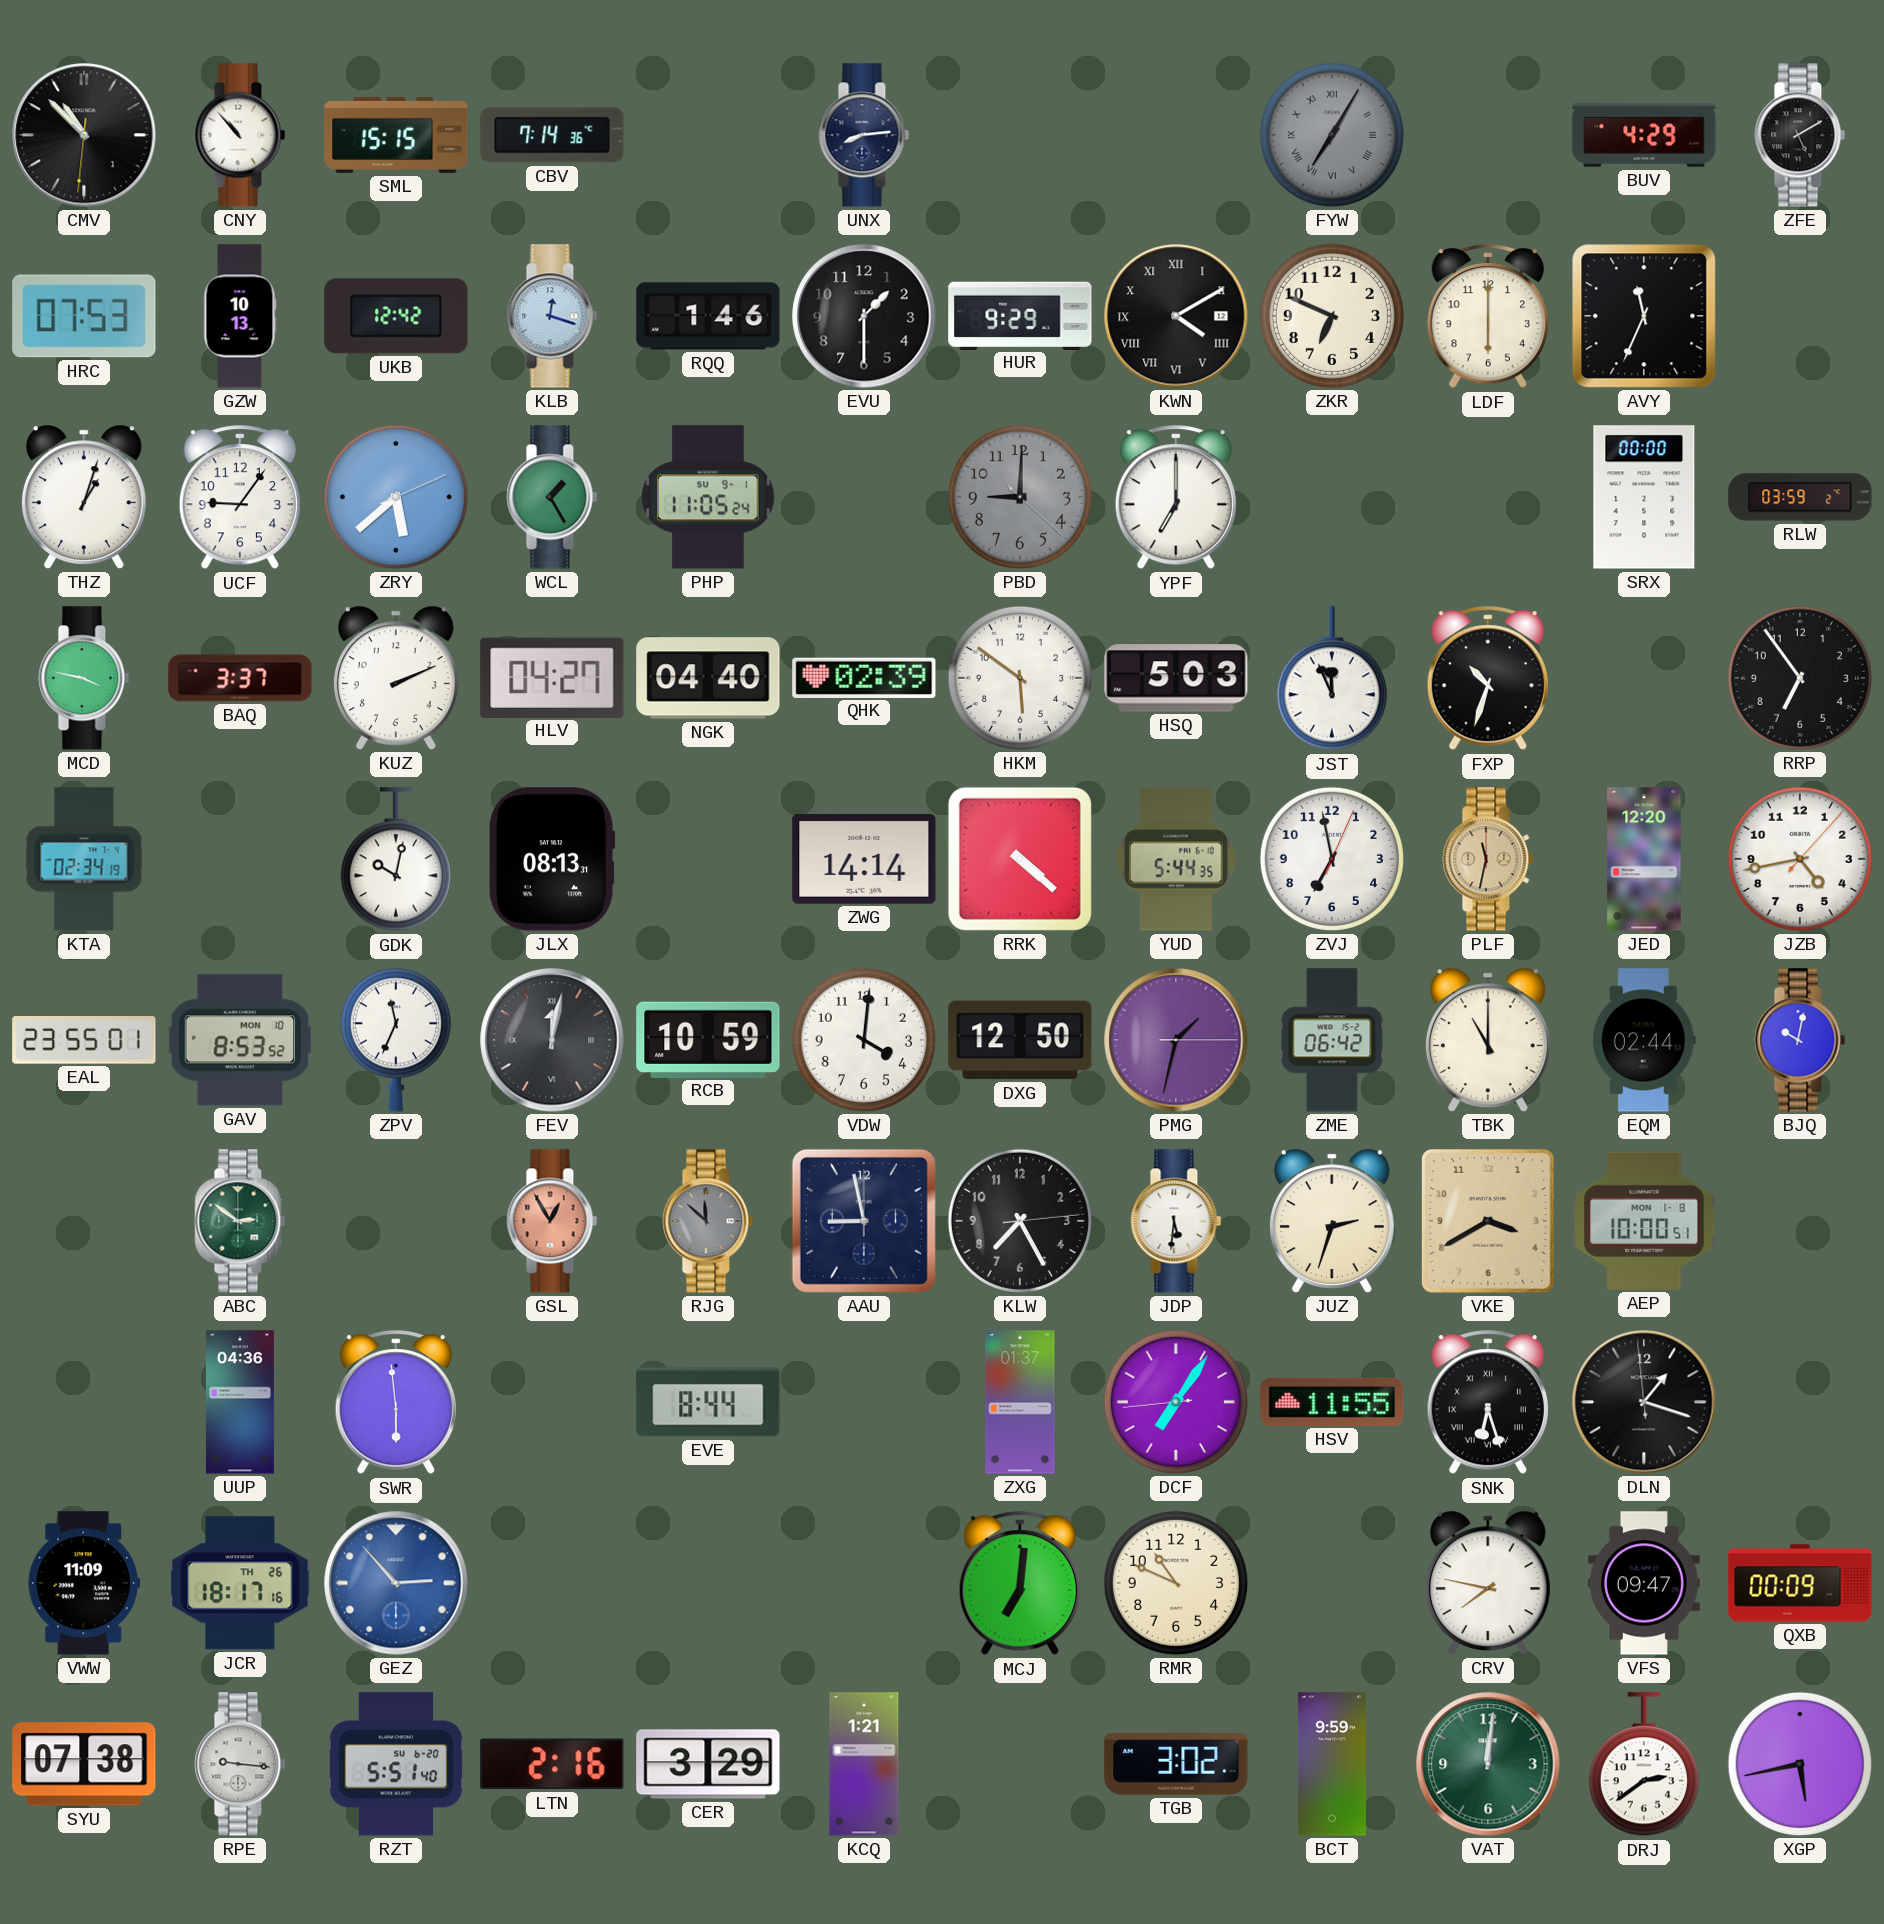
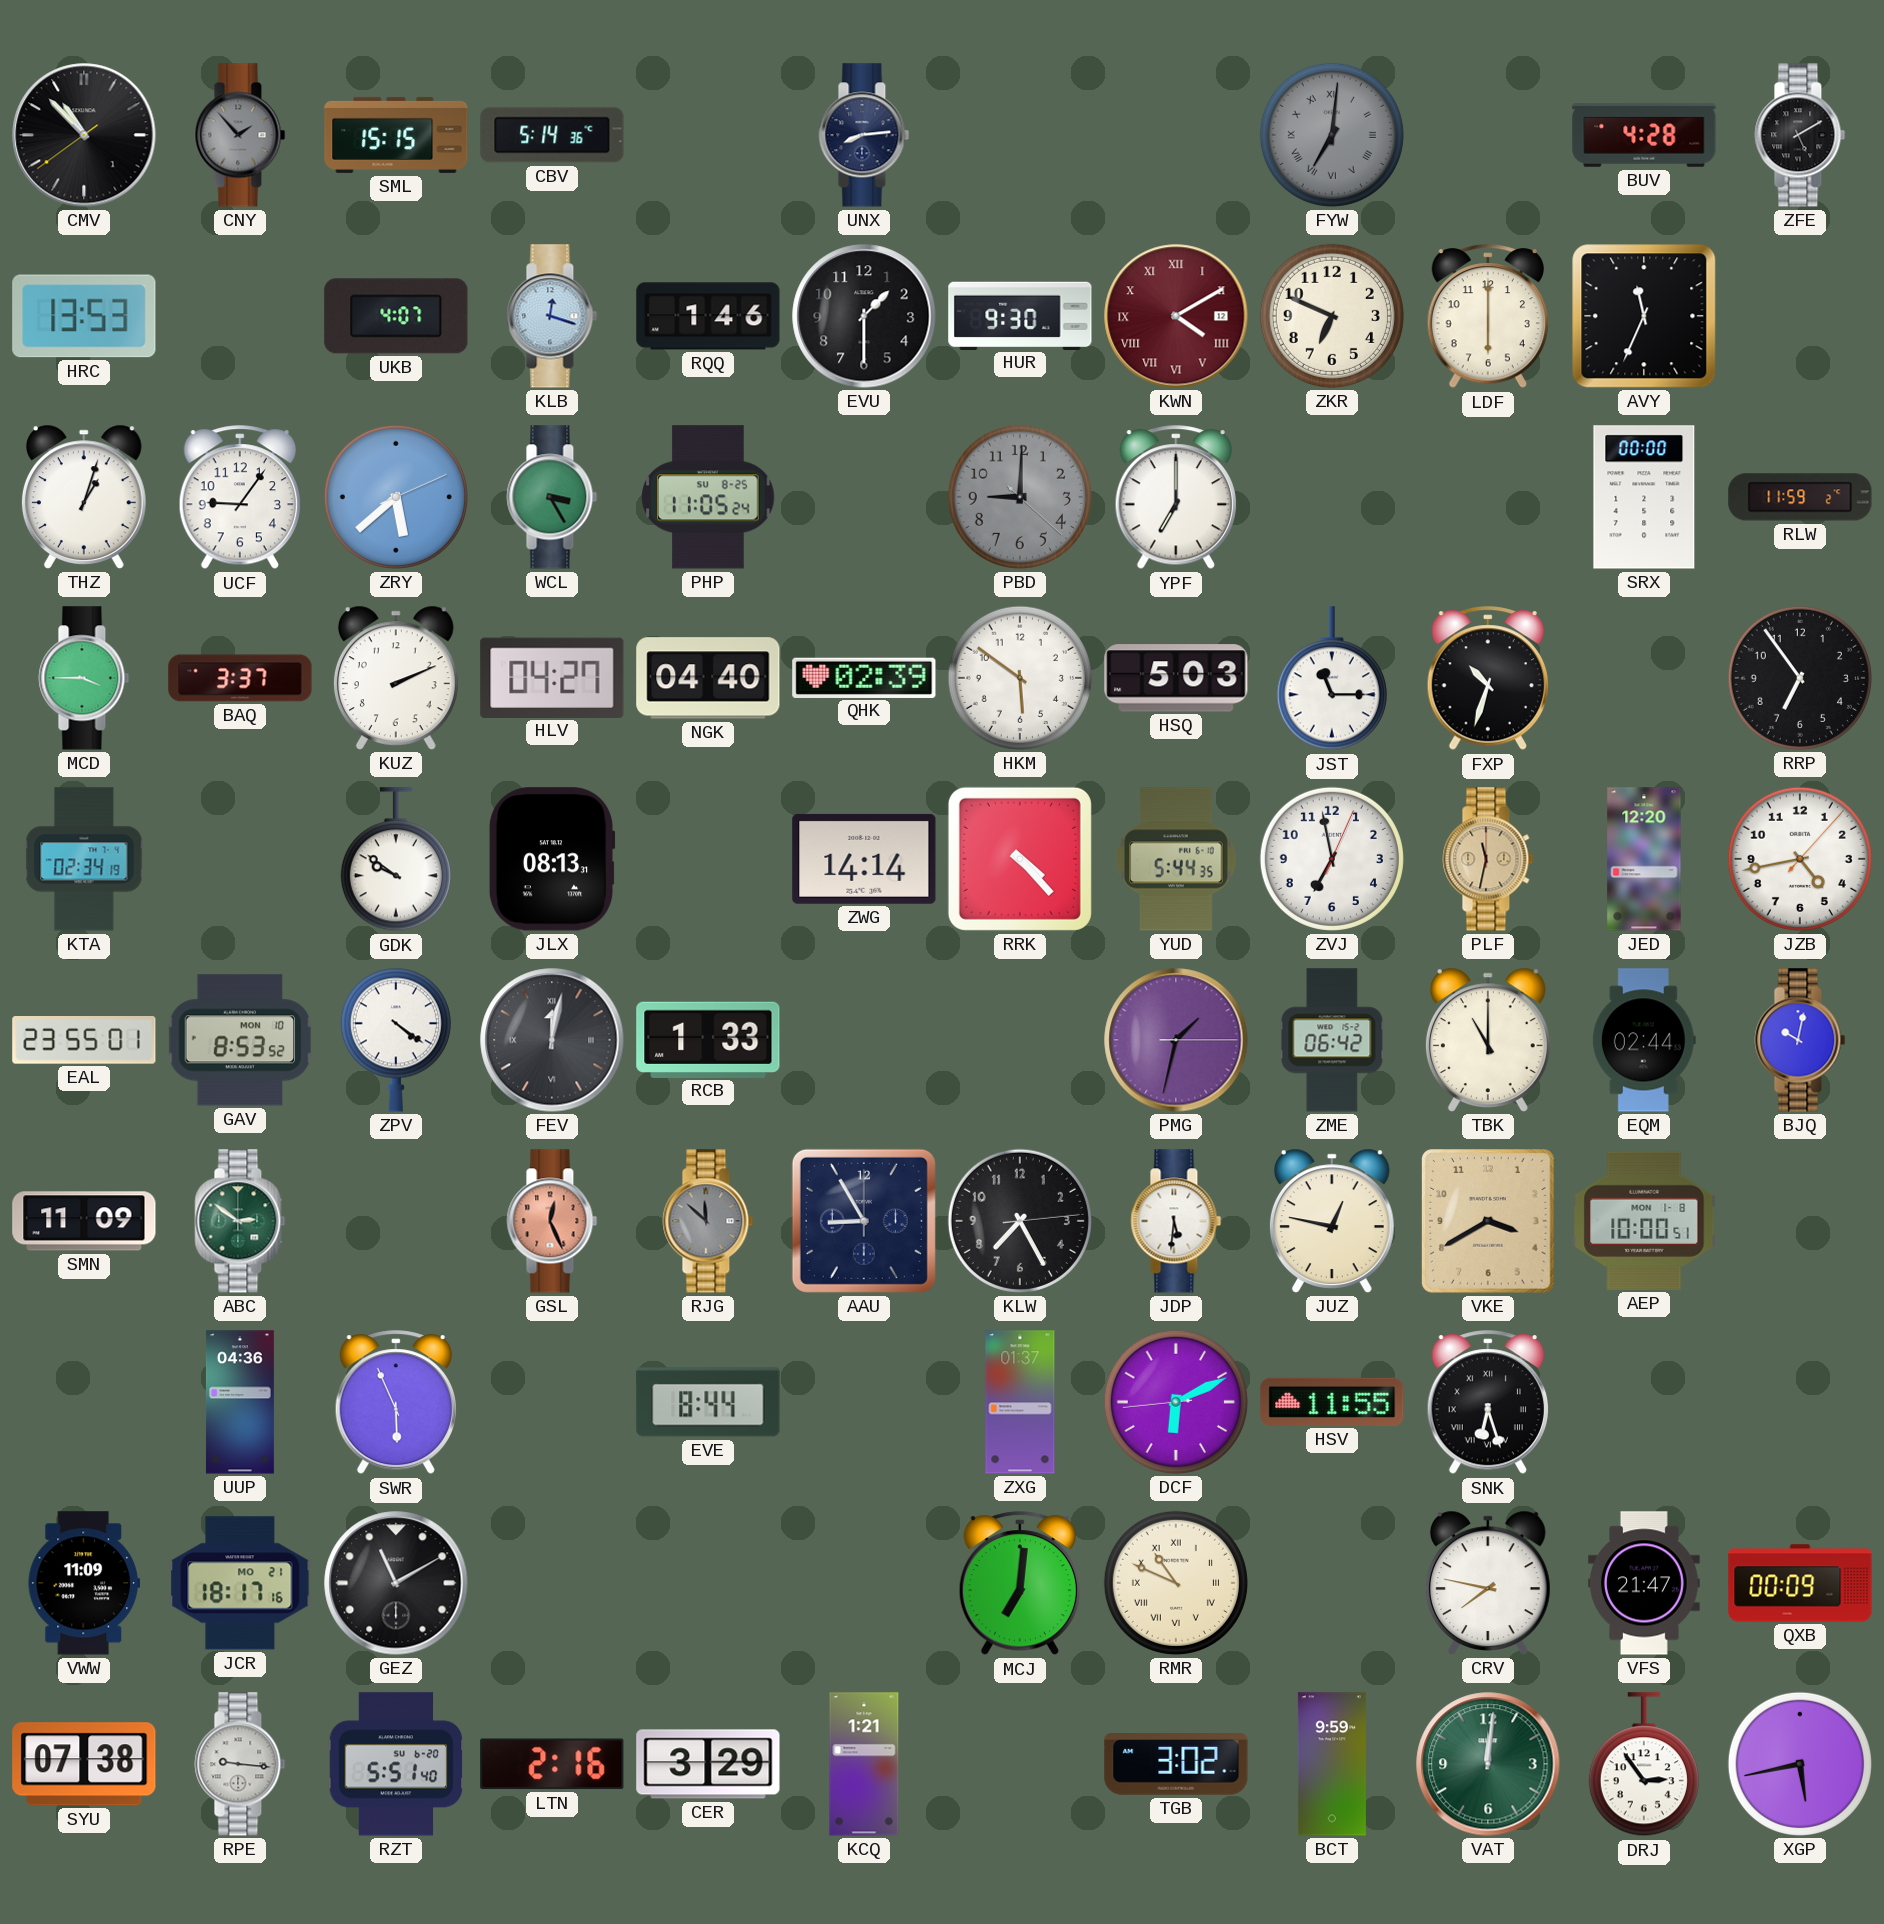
CMV: 10:52:31 -> 10:52:39
CNY: 10:53 -> 1:53
CNY dial: white -> grey
CBV: 7:14 -> 5:14
FYW: 7:05 -> 7:01
BUV: 4:29 -> 4:28
HRC: 07:53 -> 13:53
GZW: 10:13 -> none
UKB: 12:42 -> 4:07
HUR: 9:29 -> 9:30
KWN dial: black -> burgundy
WCL: 1:25 -> 3:25
PHP date: SU 9-1 -> SU 8-25
RLW: 03:59 -> 11:59
MCD: 3:47 -> 3:45
JST: 11:56 -> 11:15
GDK: 10:02 -> 9:51
RRK: 4:22 -> 4:23
ZPV: 11:34 -> 4:21
RCB: 10:59 -> 1:33
VDW: 4:01 -> none
DXG: 12:50 -> none
SMN: none -> 11:09
GSL: 12:55 -> 12:26
AAU: 8:58 -> 8:55
JUZ: 2:33 -> 12:47
SWR: 5:59 -> 5:56
DCF: 7:05 -> 6:10
DLN: 1:17 -> none
JCR date: TH 26 -> MO 21
GEZ: 2:53 -> 11:10
GEZ dial: blue -> black
RMR numerals: Arabic -> Roman
VFS: 09:47 -> 21:47
DRJ: 2:39 -> 2:54
